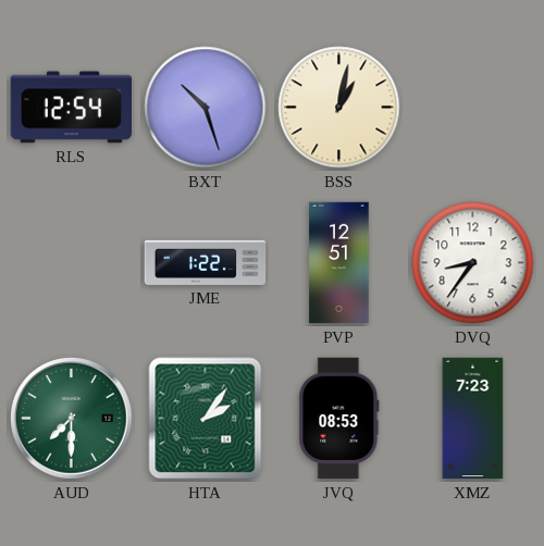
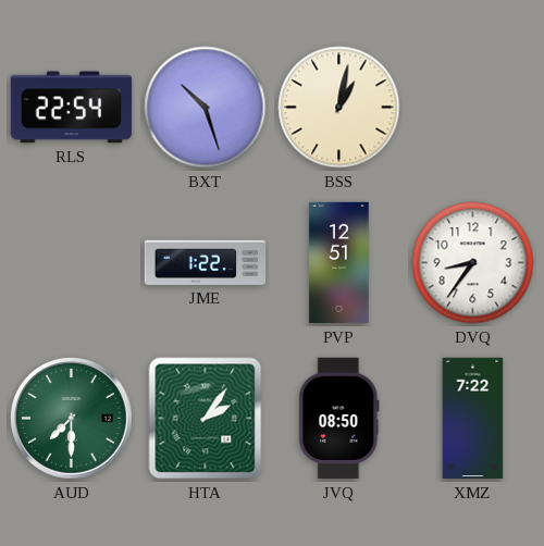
RLS: 12:54 -> 22:54
JVQ: 08:53 -> 08:50
XMZ: 7:23 -> 7:22
